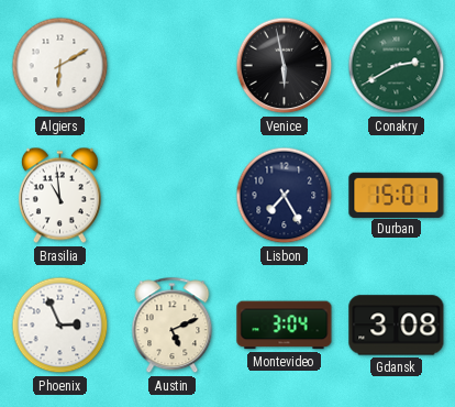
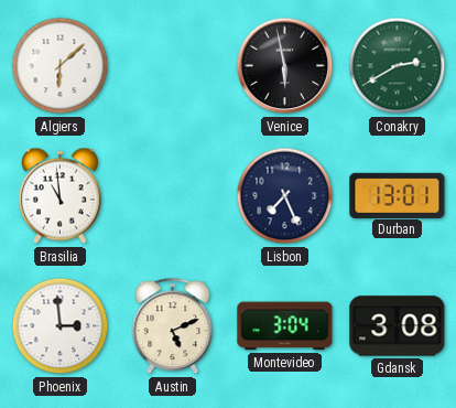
Algiers: 6:10 -> 6:08
Lisbon: 7:25 -> 7:26
Durban: 15:01 -> 13:01
Phoenix: 2:56 -> 2:59
